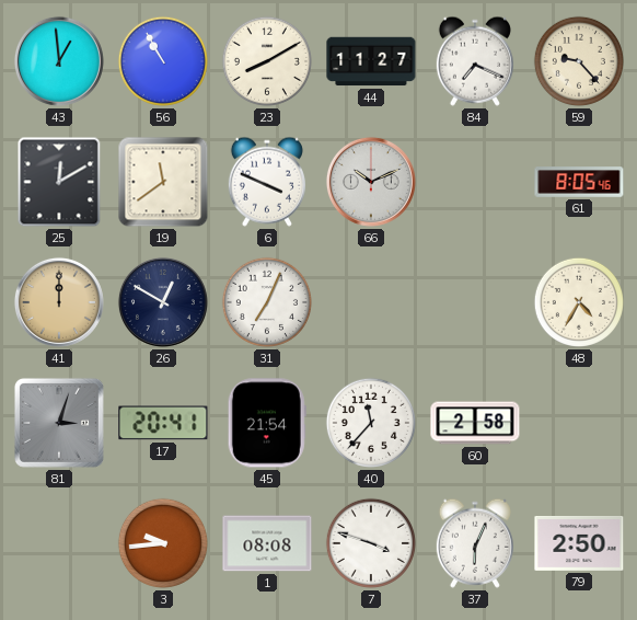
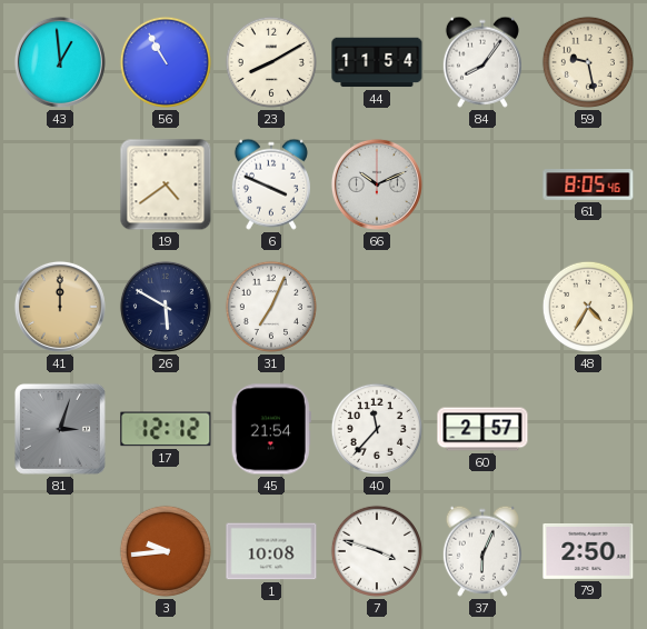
44: 11:27 -> 11:54
84: 7:19 -> 8:06
59: 9:23 -> 9:28
25: 12:10 -> none
19: 11:39 -> 4:39
26: 12:50 -> 5:50
17: 20:41 -> 12:12
60: 2:58 -> 2:57
1: 08:08 -> 10:08
